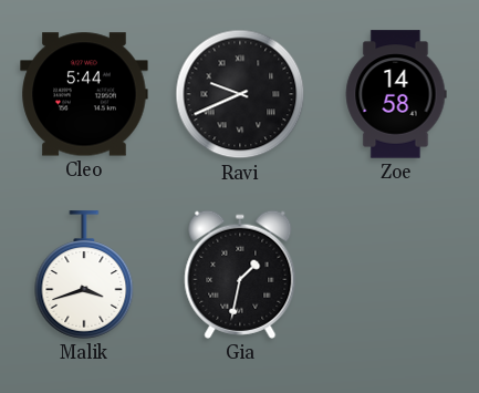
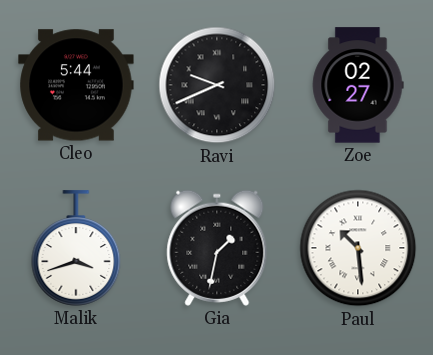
Zoe: 14:58 -> 02:27
Paul: none -> 10:29
